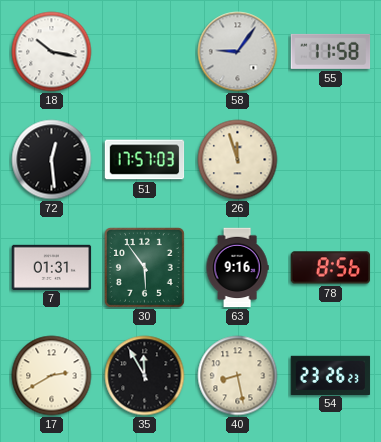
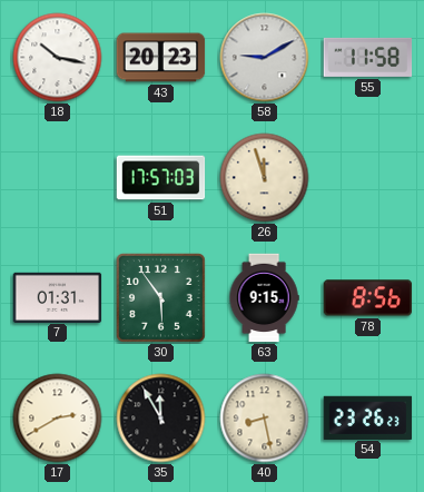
43: none -> 20:23
58: 9:06 -> 9:10
72: 12:29 -> none
63: 9:16 -> 9:15
